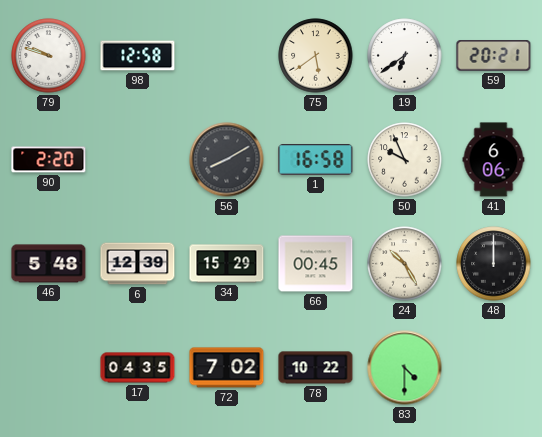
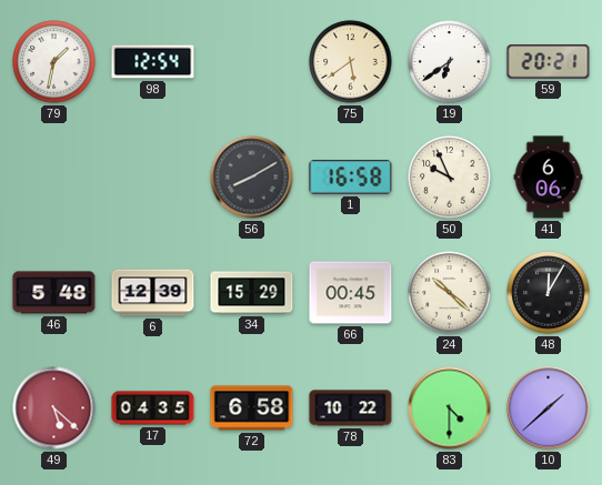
79: 9:48 -> 1:32
98: 12:58 -> 12:54
90: 2:20 -> none
24: 10:25 -> 10:22
48: 12:00 -> 12:05
49: none -> 5:22
72: 7:02 -> 6:58
10: none -> 1:38
